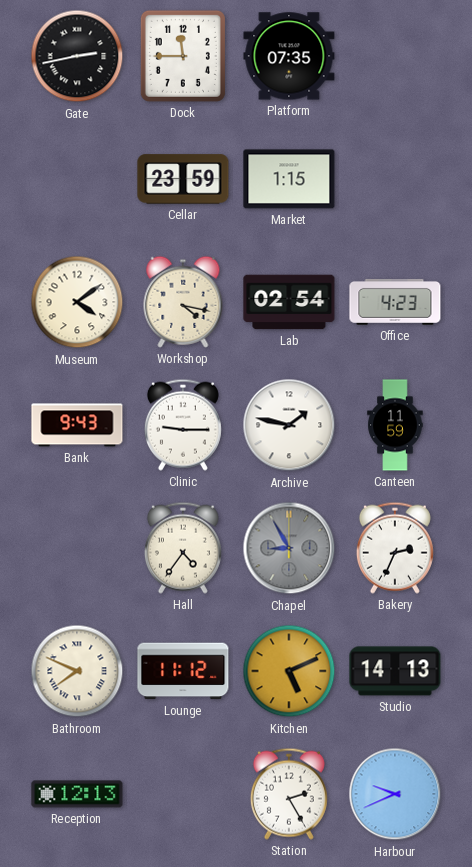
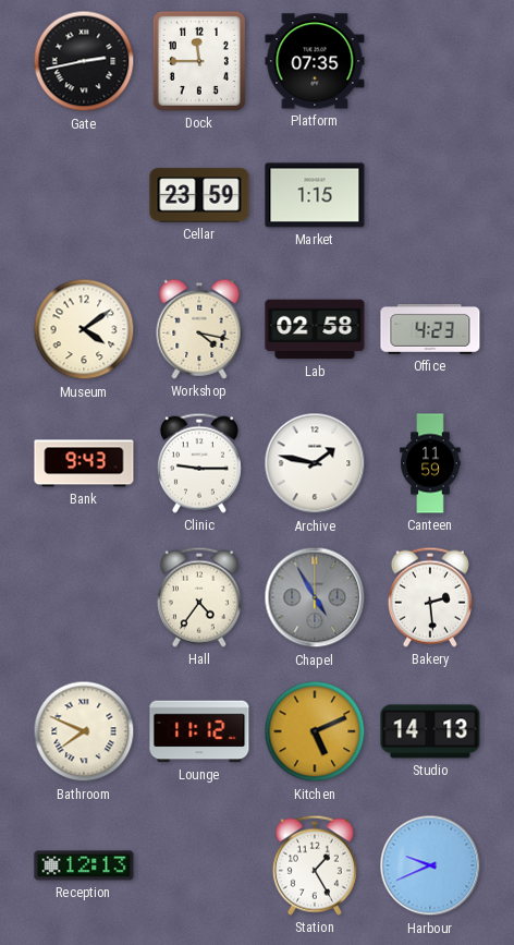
Lab: 02:54 -> 02:58
Chapel: 8:55 -> 4:55
Bakery: 2:34 -> 2:29
Station: 2:25 -> 1:25
